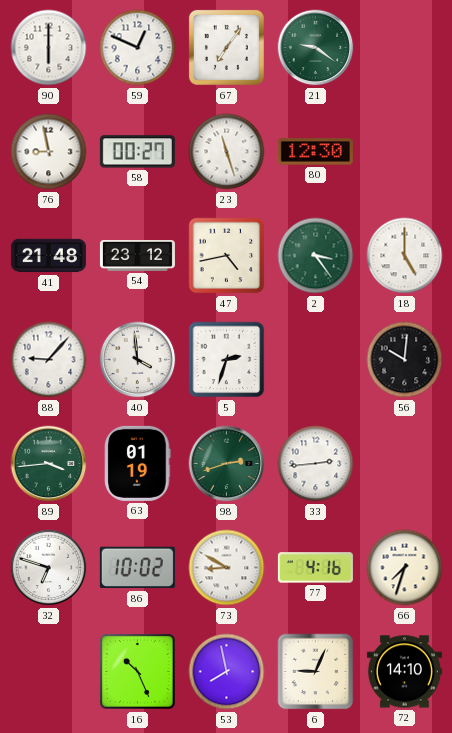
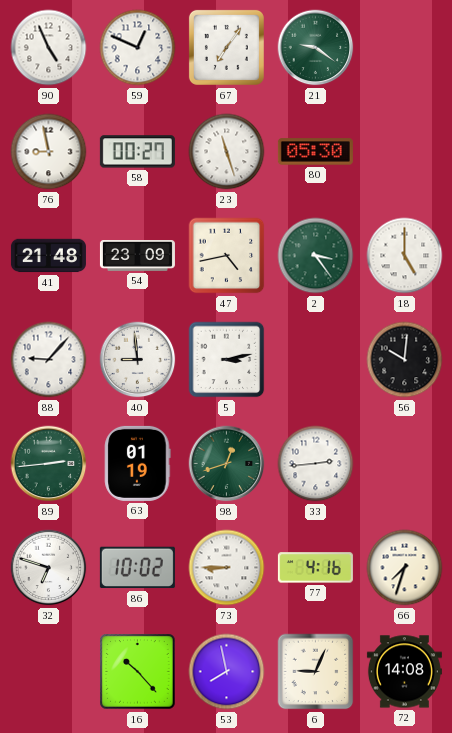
90: 6:00 -> 4:56
80: 12:30 -> 05:30
54: 23:12 -> 23:09
40: 3:59 -> 8:59
5: 2:33 -> 3:13
89: 3:44 -> 2:44
98: 2:42 -> 12:42
73: 8:50 -> 8:45
16: 10:26 -> 10:23
72: 14:10 -> 14:08
